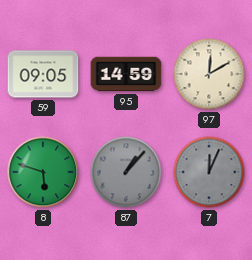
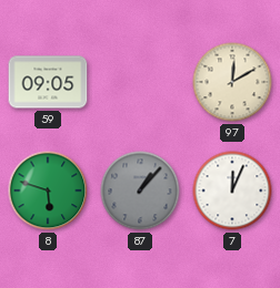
95: 14:59 -> none
7 dial: grey -> white
